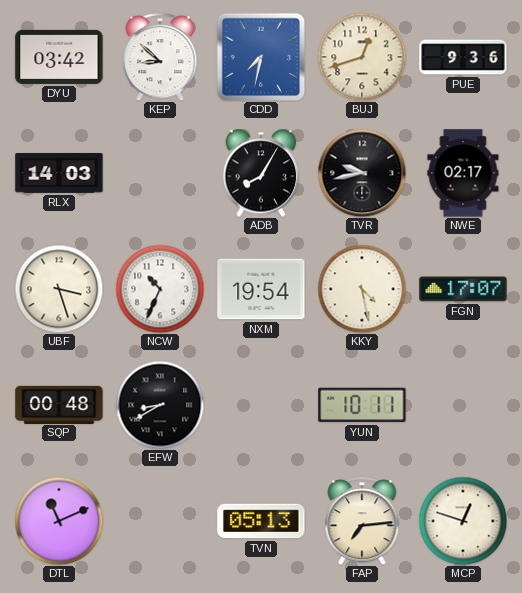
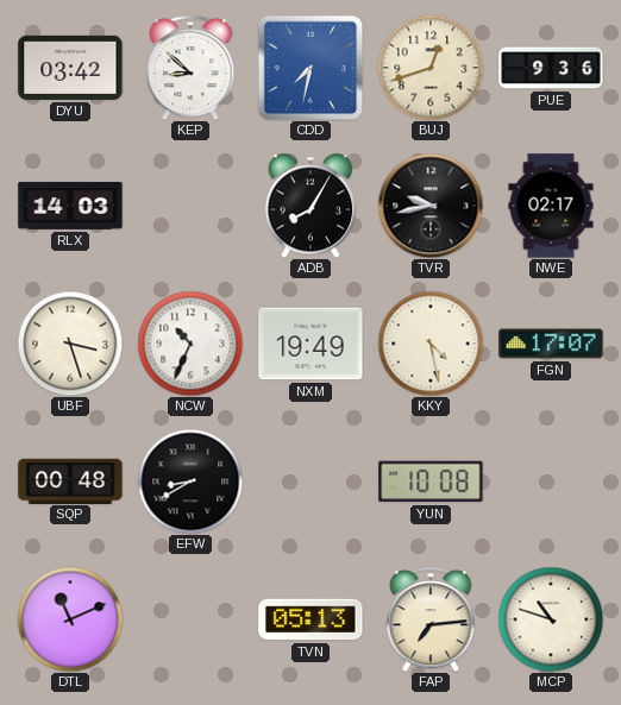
NXM: 19:54 -> 19:49
YUN: 10:11 -> 10:08
MCP: 12:48 -> 10:48
